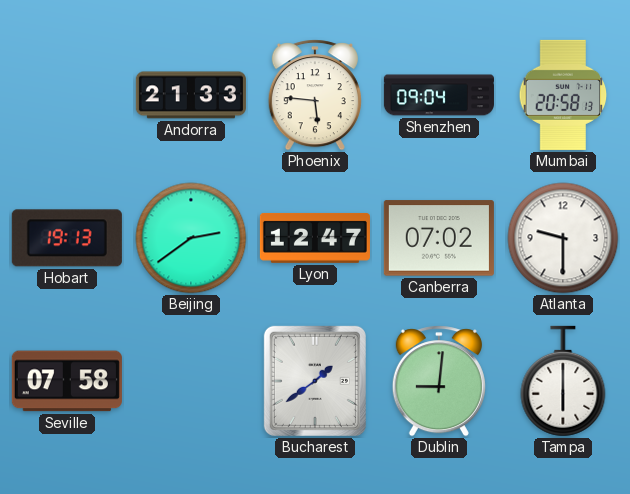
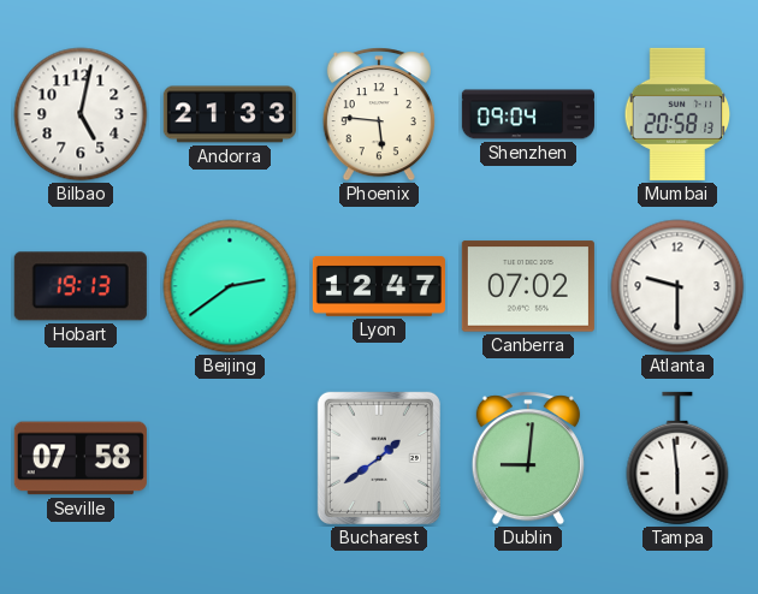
Bilbao: none -> 5:02
Tampa: 6:00 -> 5:59
